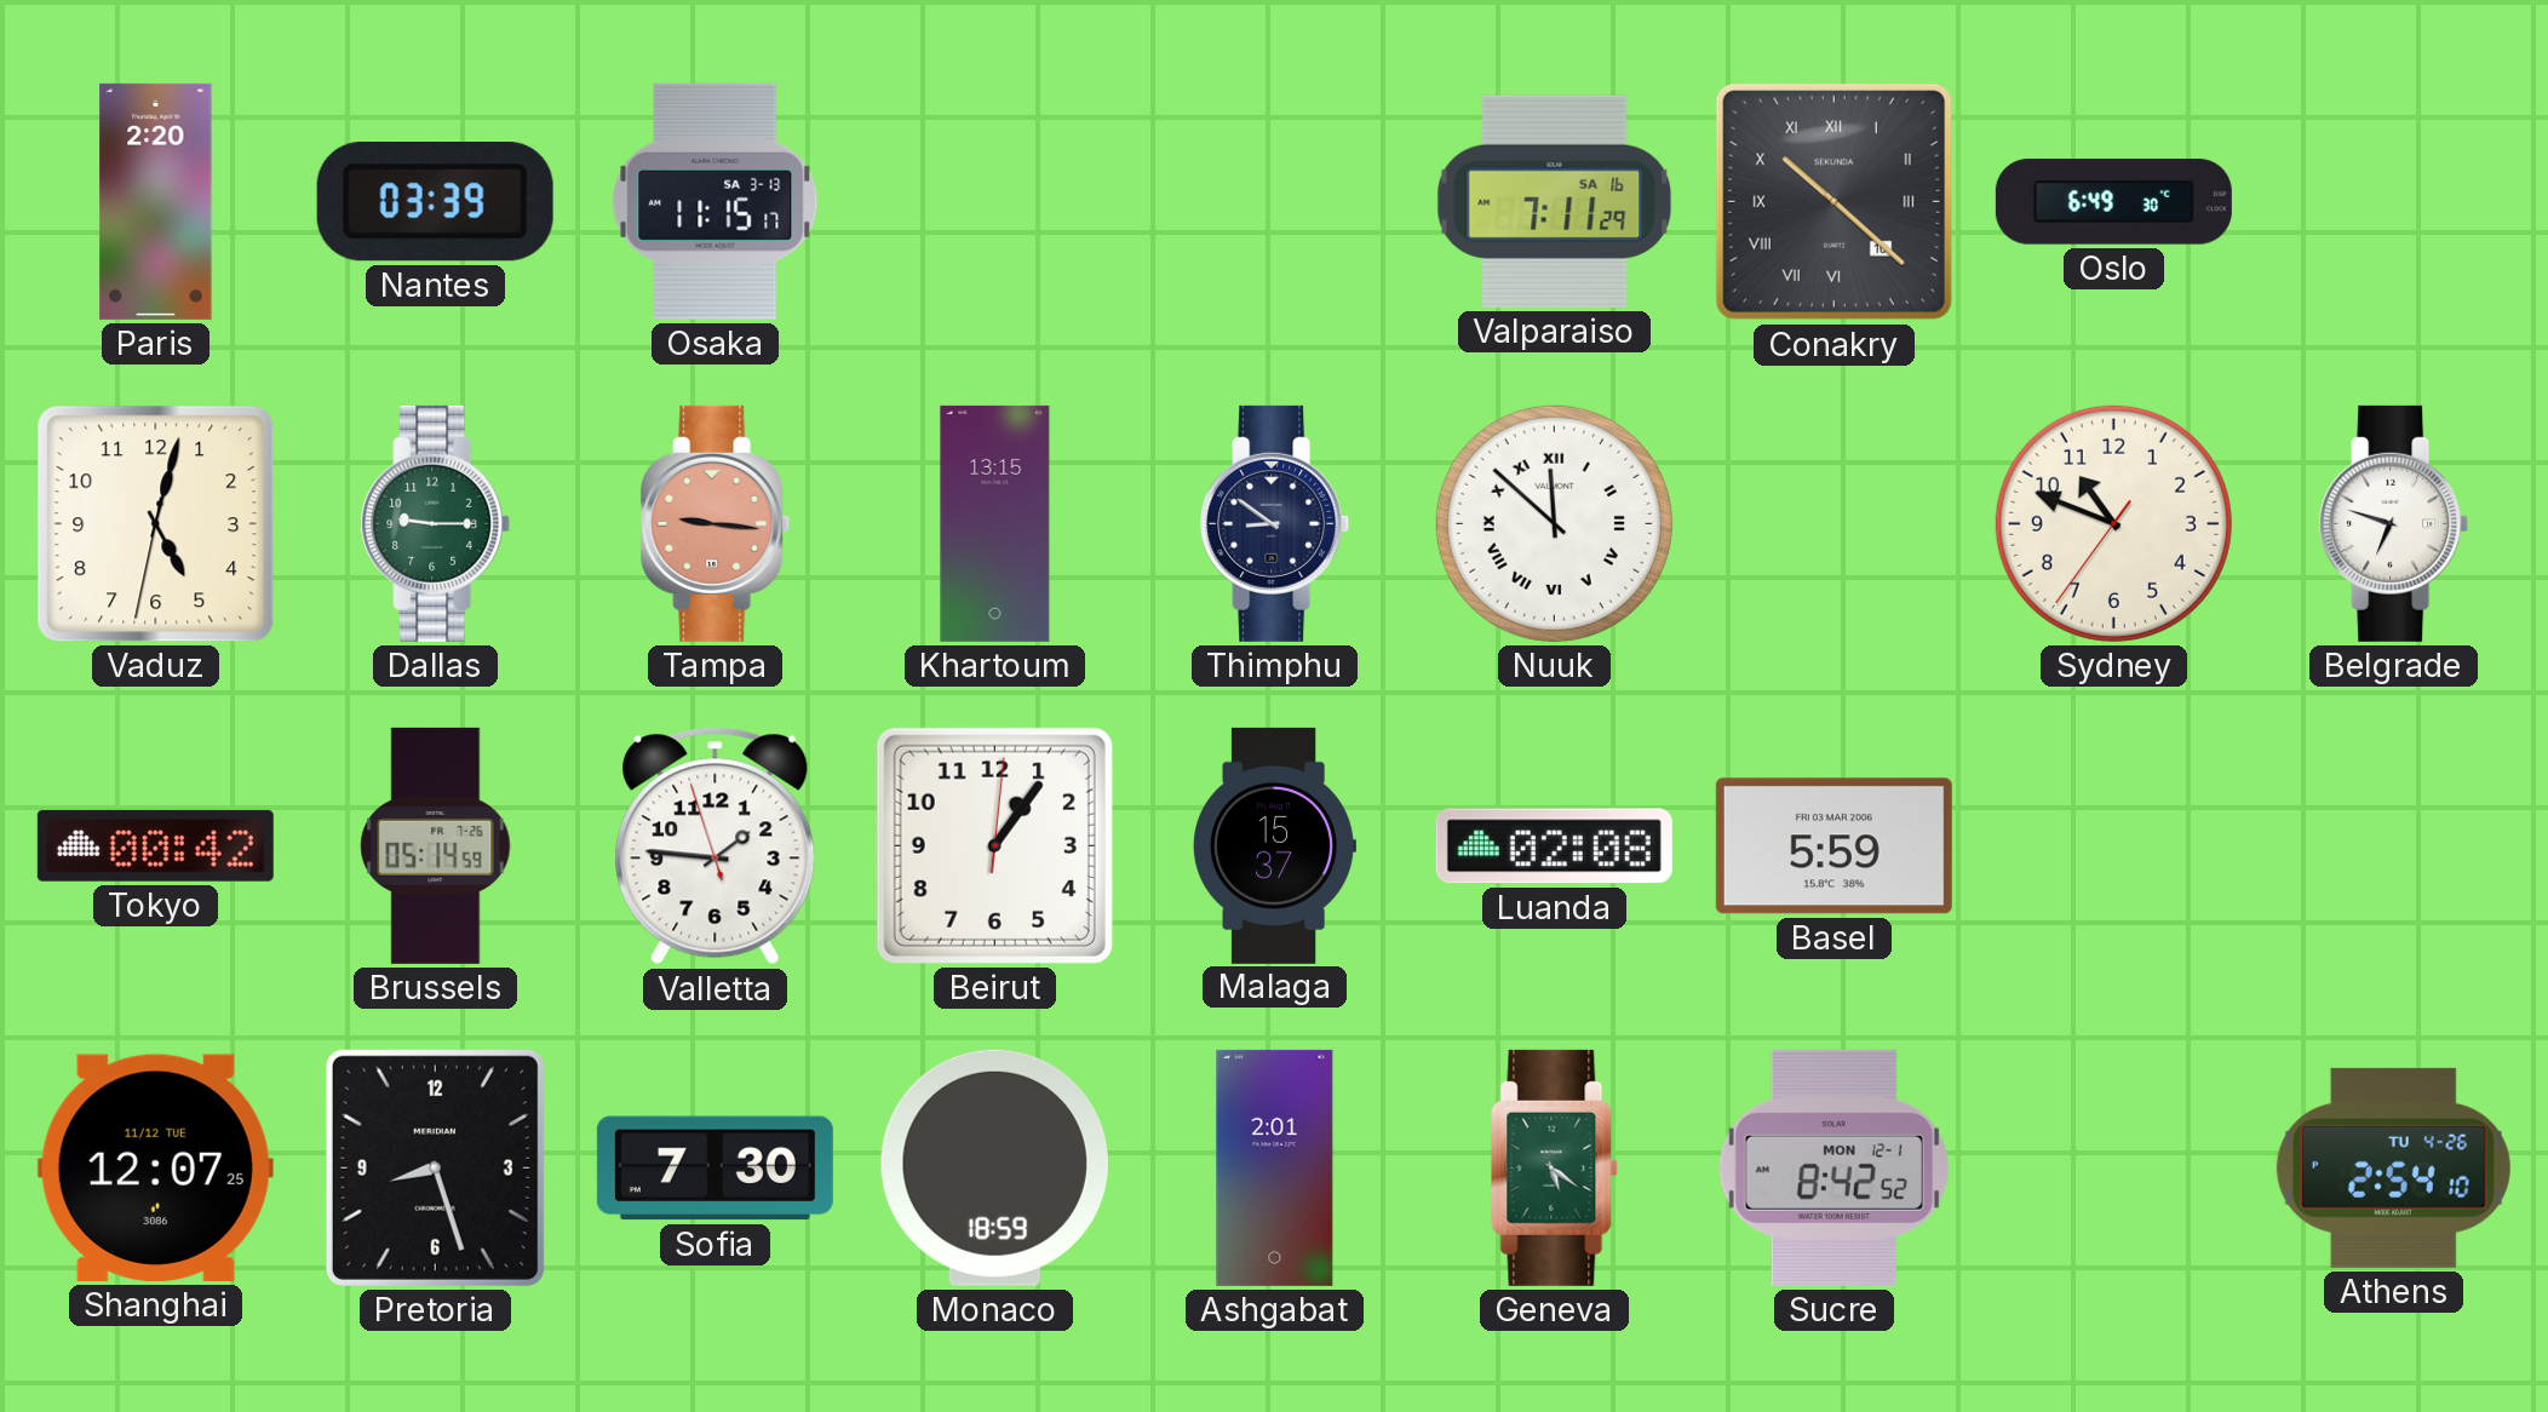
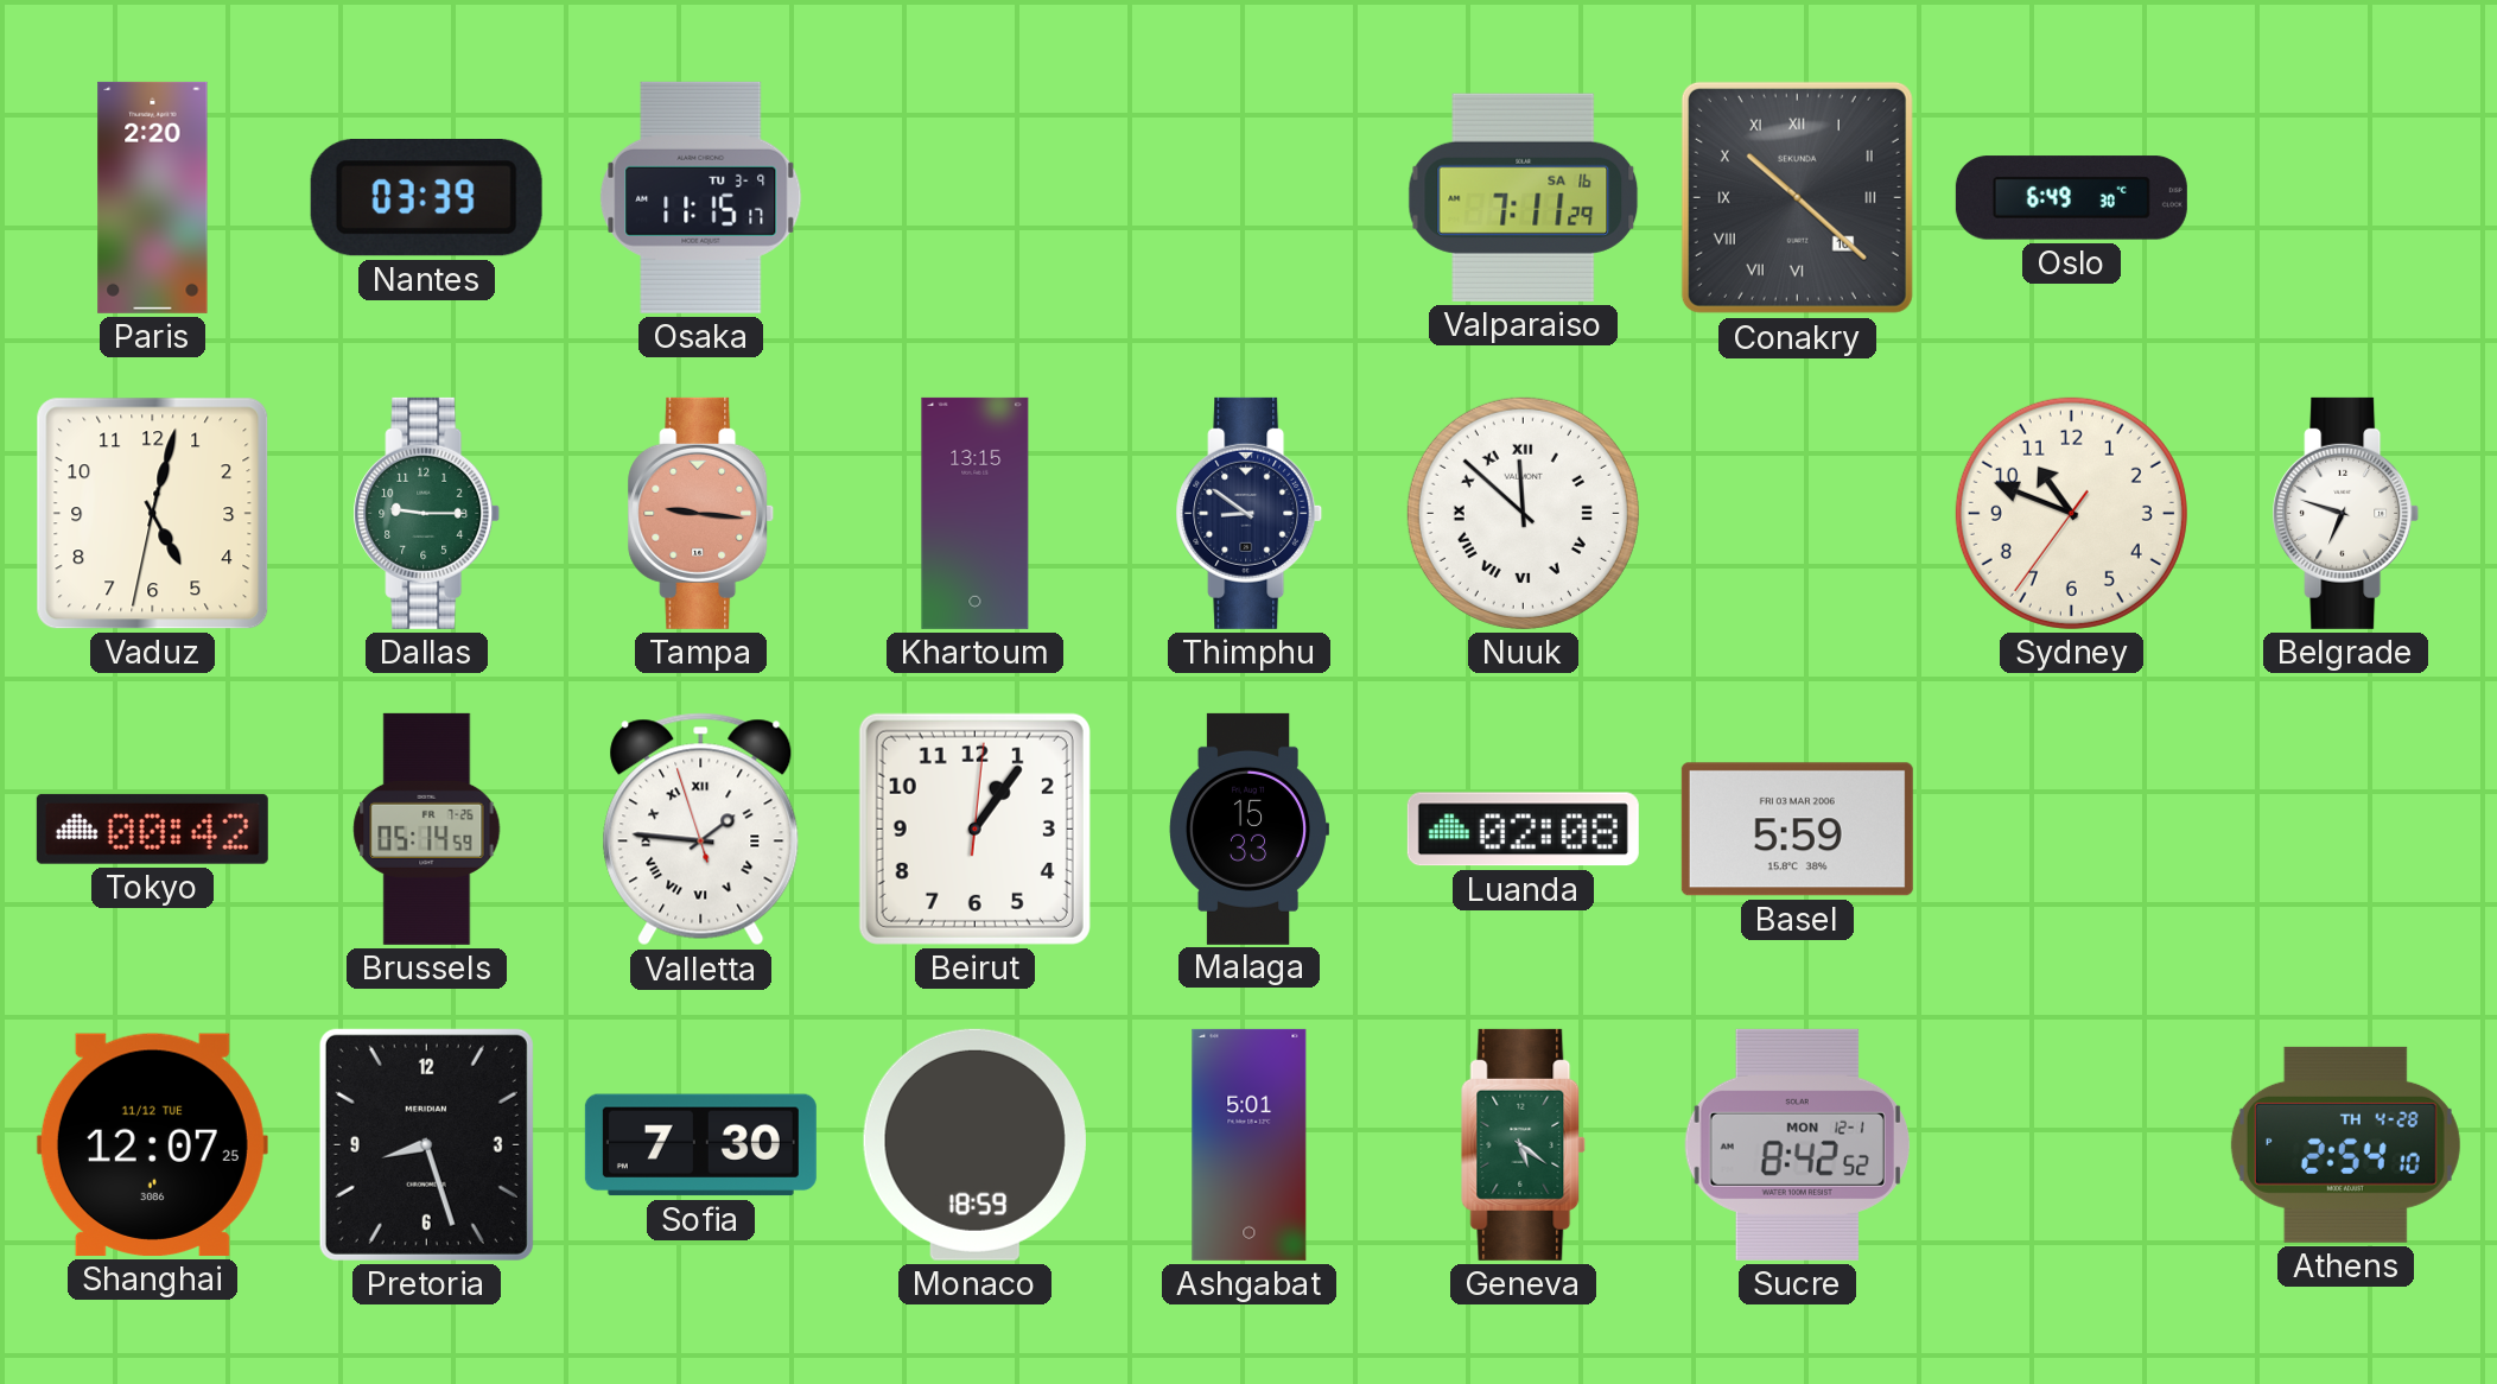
Osaka date: SA 3-13 -> TU 3-9
Valletta numerals: Arabic -> Roman
Malaga: 15:37 -> 15:33
Ashgabat: 2:01 -> 5:01
Athens date: TU 4-26 -> TH 4-28
